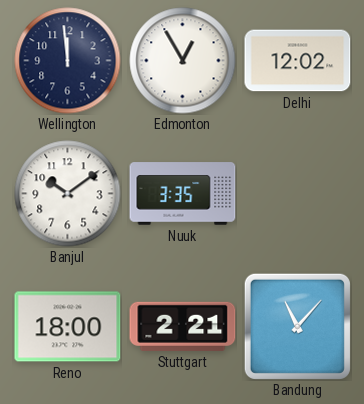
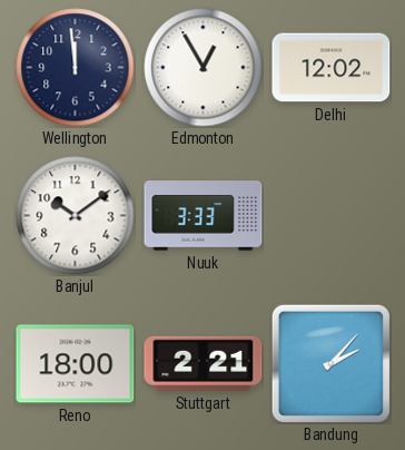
Nuuk: 3:35 -> 3:33
Bandung: 11:07 -> 2:07
